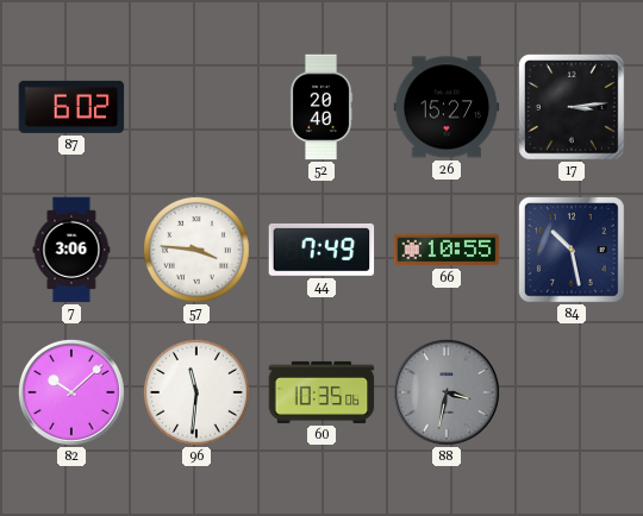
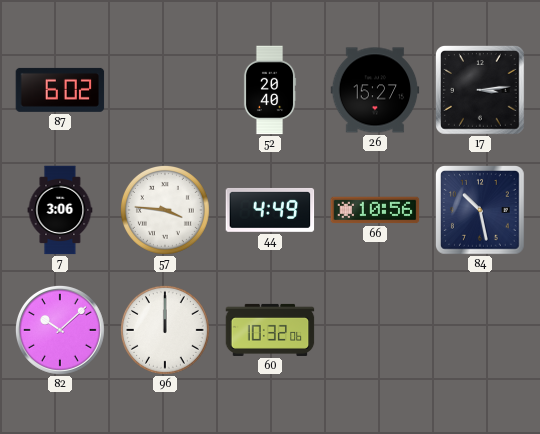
44: 7:49 -> 4:49
66: 10:55 -> 10:56
96: 11:31 -> 12:00
60: 10:35 -> 10:32
88: 3:32 -> none
